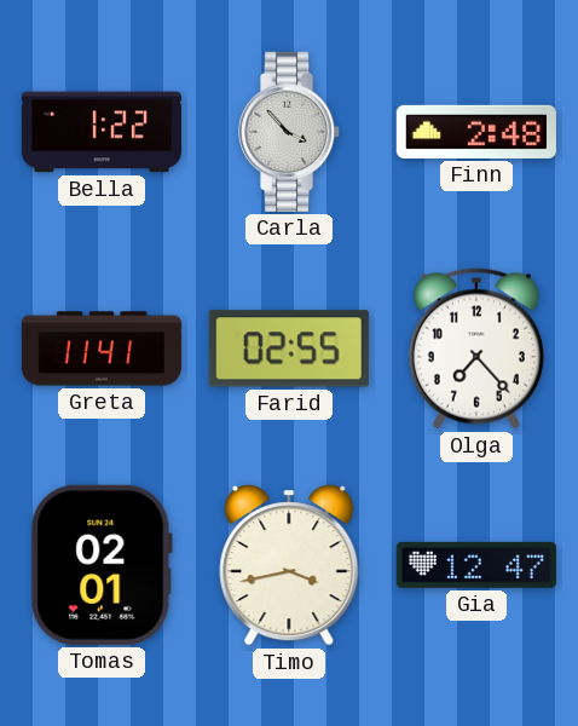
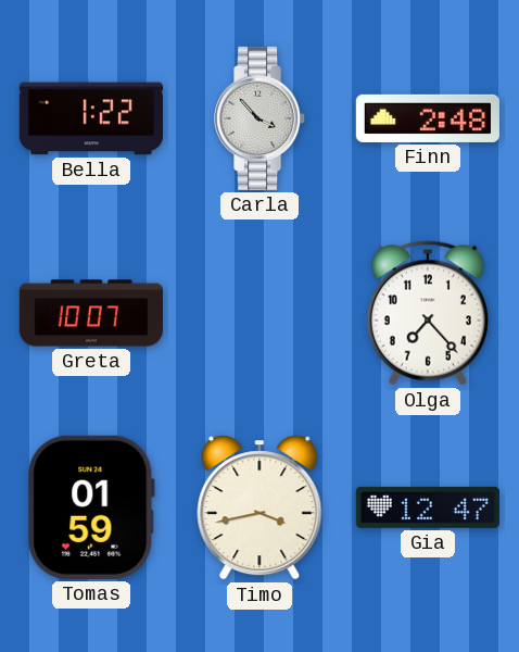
Greta: 11:41 -> 10:07
Farid: 02:55 -> none
Tomas: 02:01 -> 01:59
